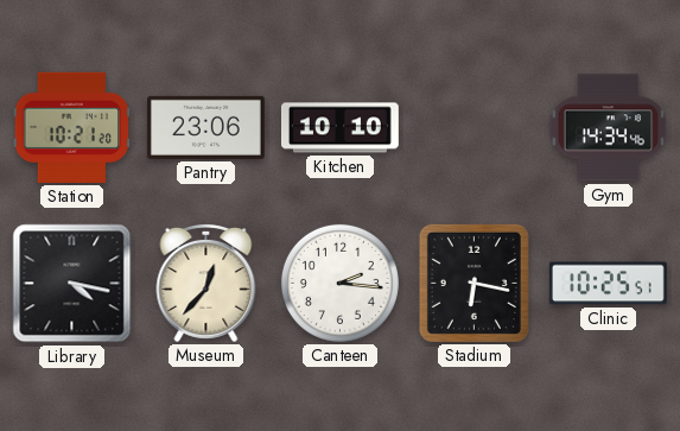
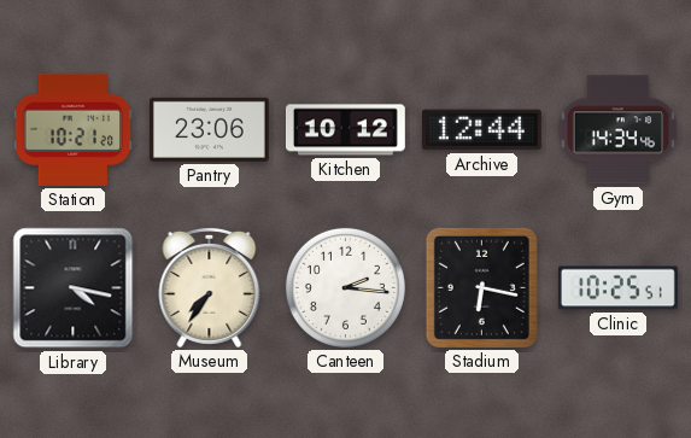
Kitchen: 10:10 -> 10:12
Archive: none -> 12:44
Museum: 12:37 -> 7:36
